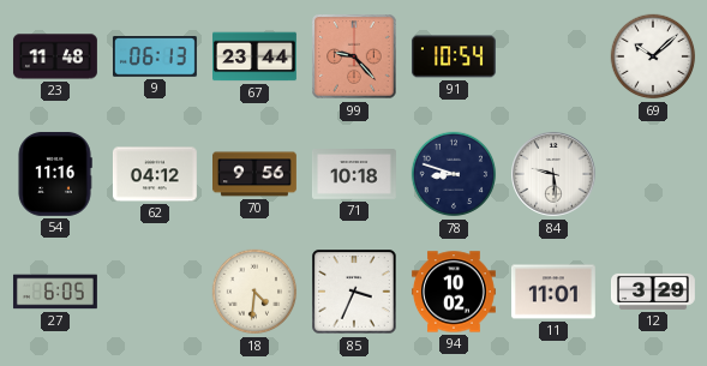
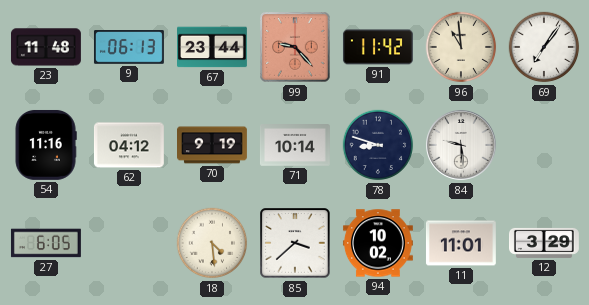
91: 10:54 -> 11:42
96: none -> 10:59
69: 10:08 -> 7:06
70: 9:56 -> 9:19
71: 10:18 -> 10:14
18: 4:31 -> 4:29
85: 3:34 -> 3:38
